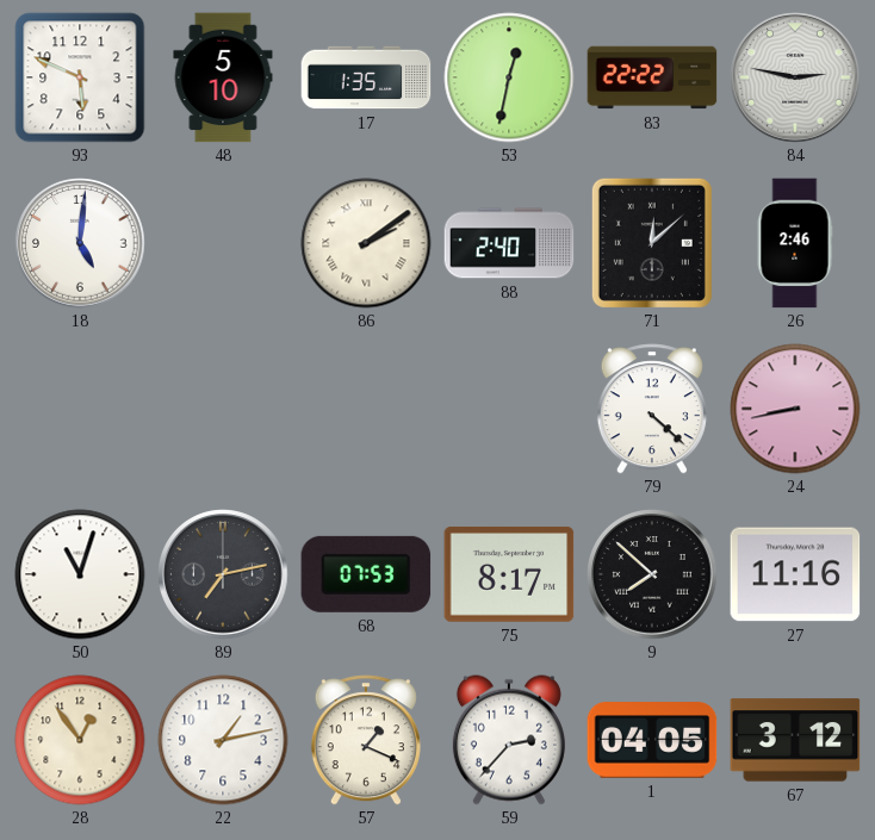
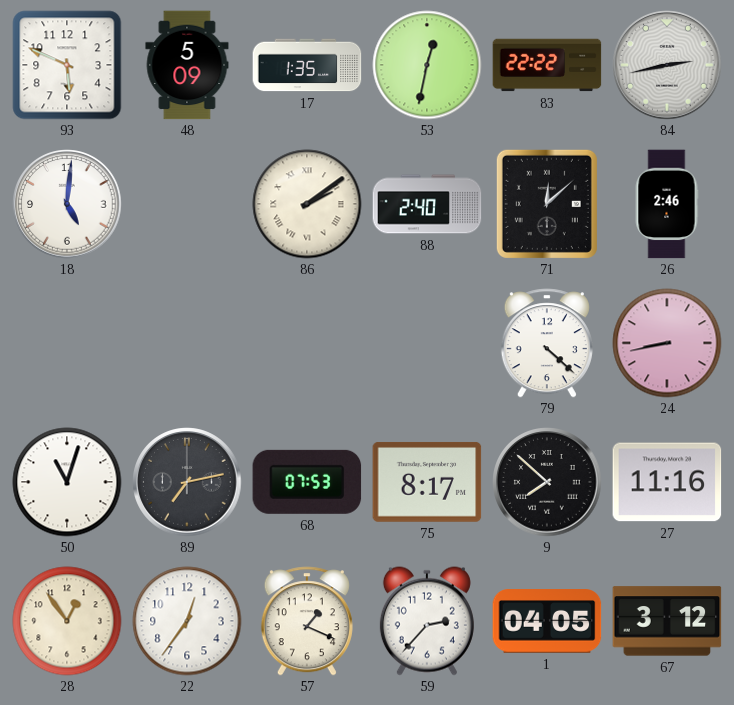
48: 5:10 -> 5:09
84: 2:47 -> 2:43
22: 1:13 -> 12:36
